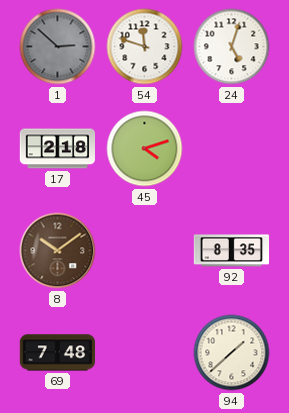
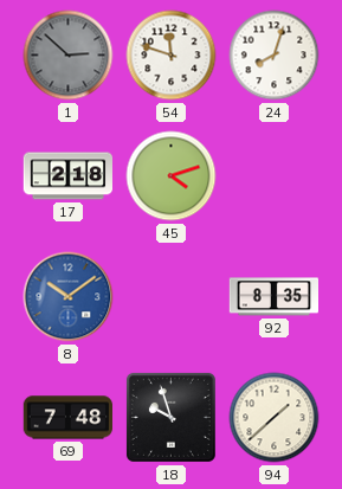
24: 5:03 -> 8:03
8 dial: brown -> blue
18: none -> 9:57
